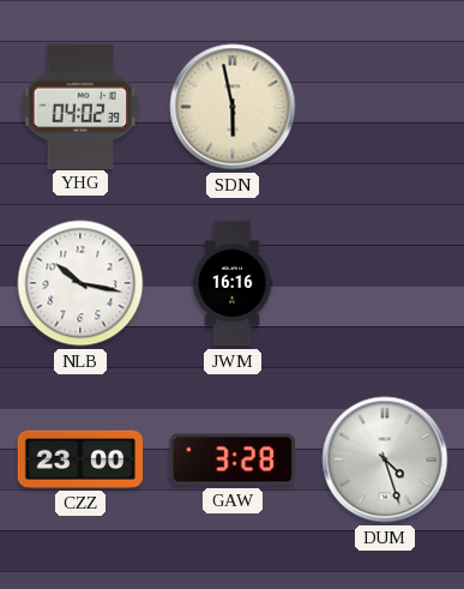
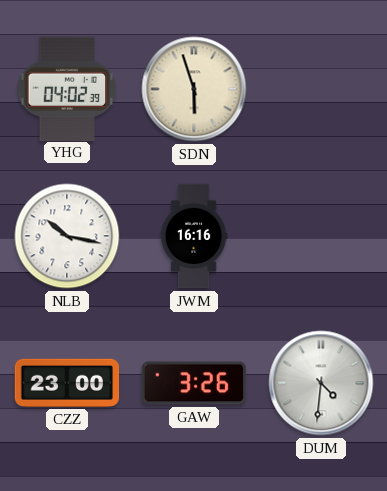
SDN: 5:58 -> 5:57
GAW: 3:28 -> 3:26
DUM: 4:27 -> 4:31
